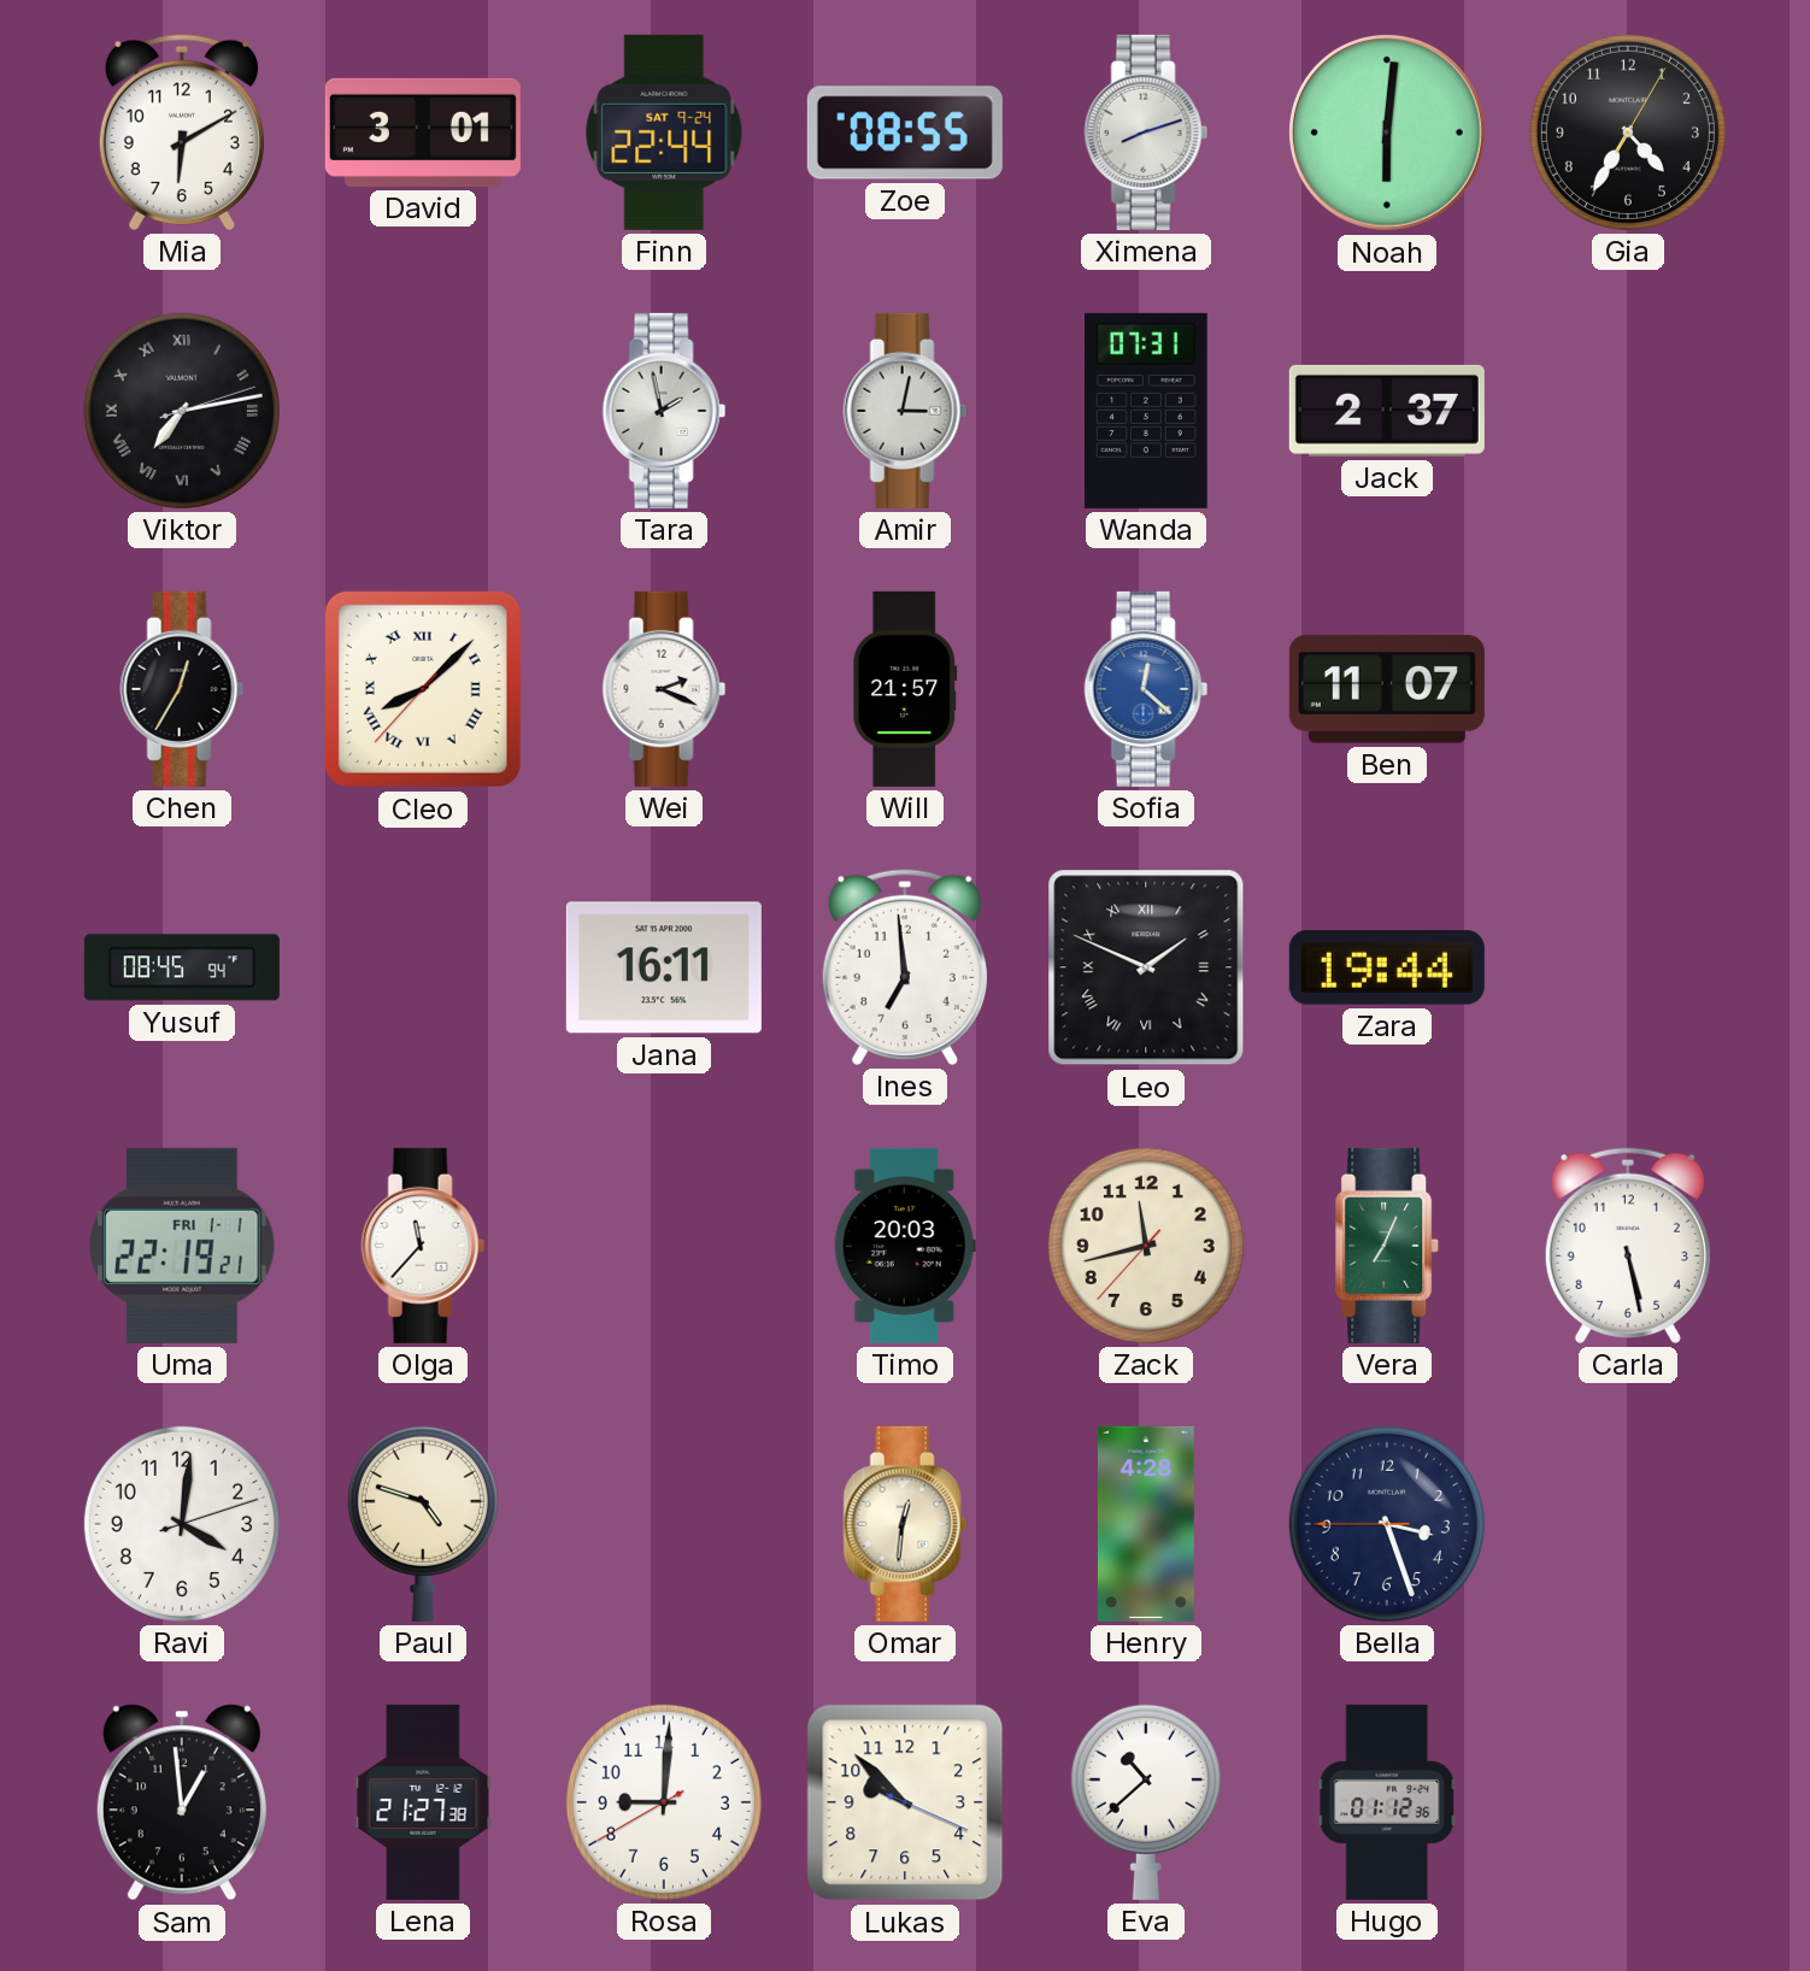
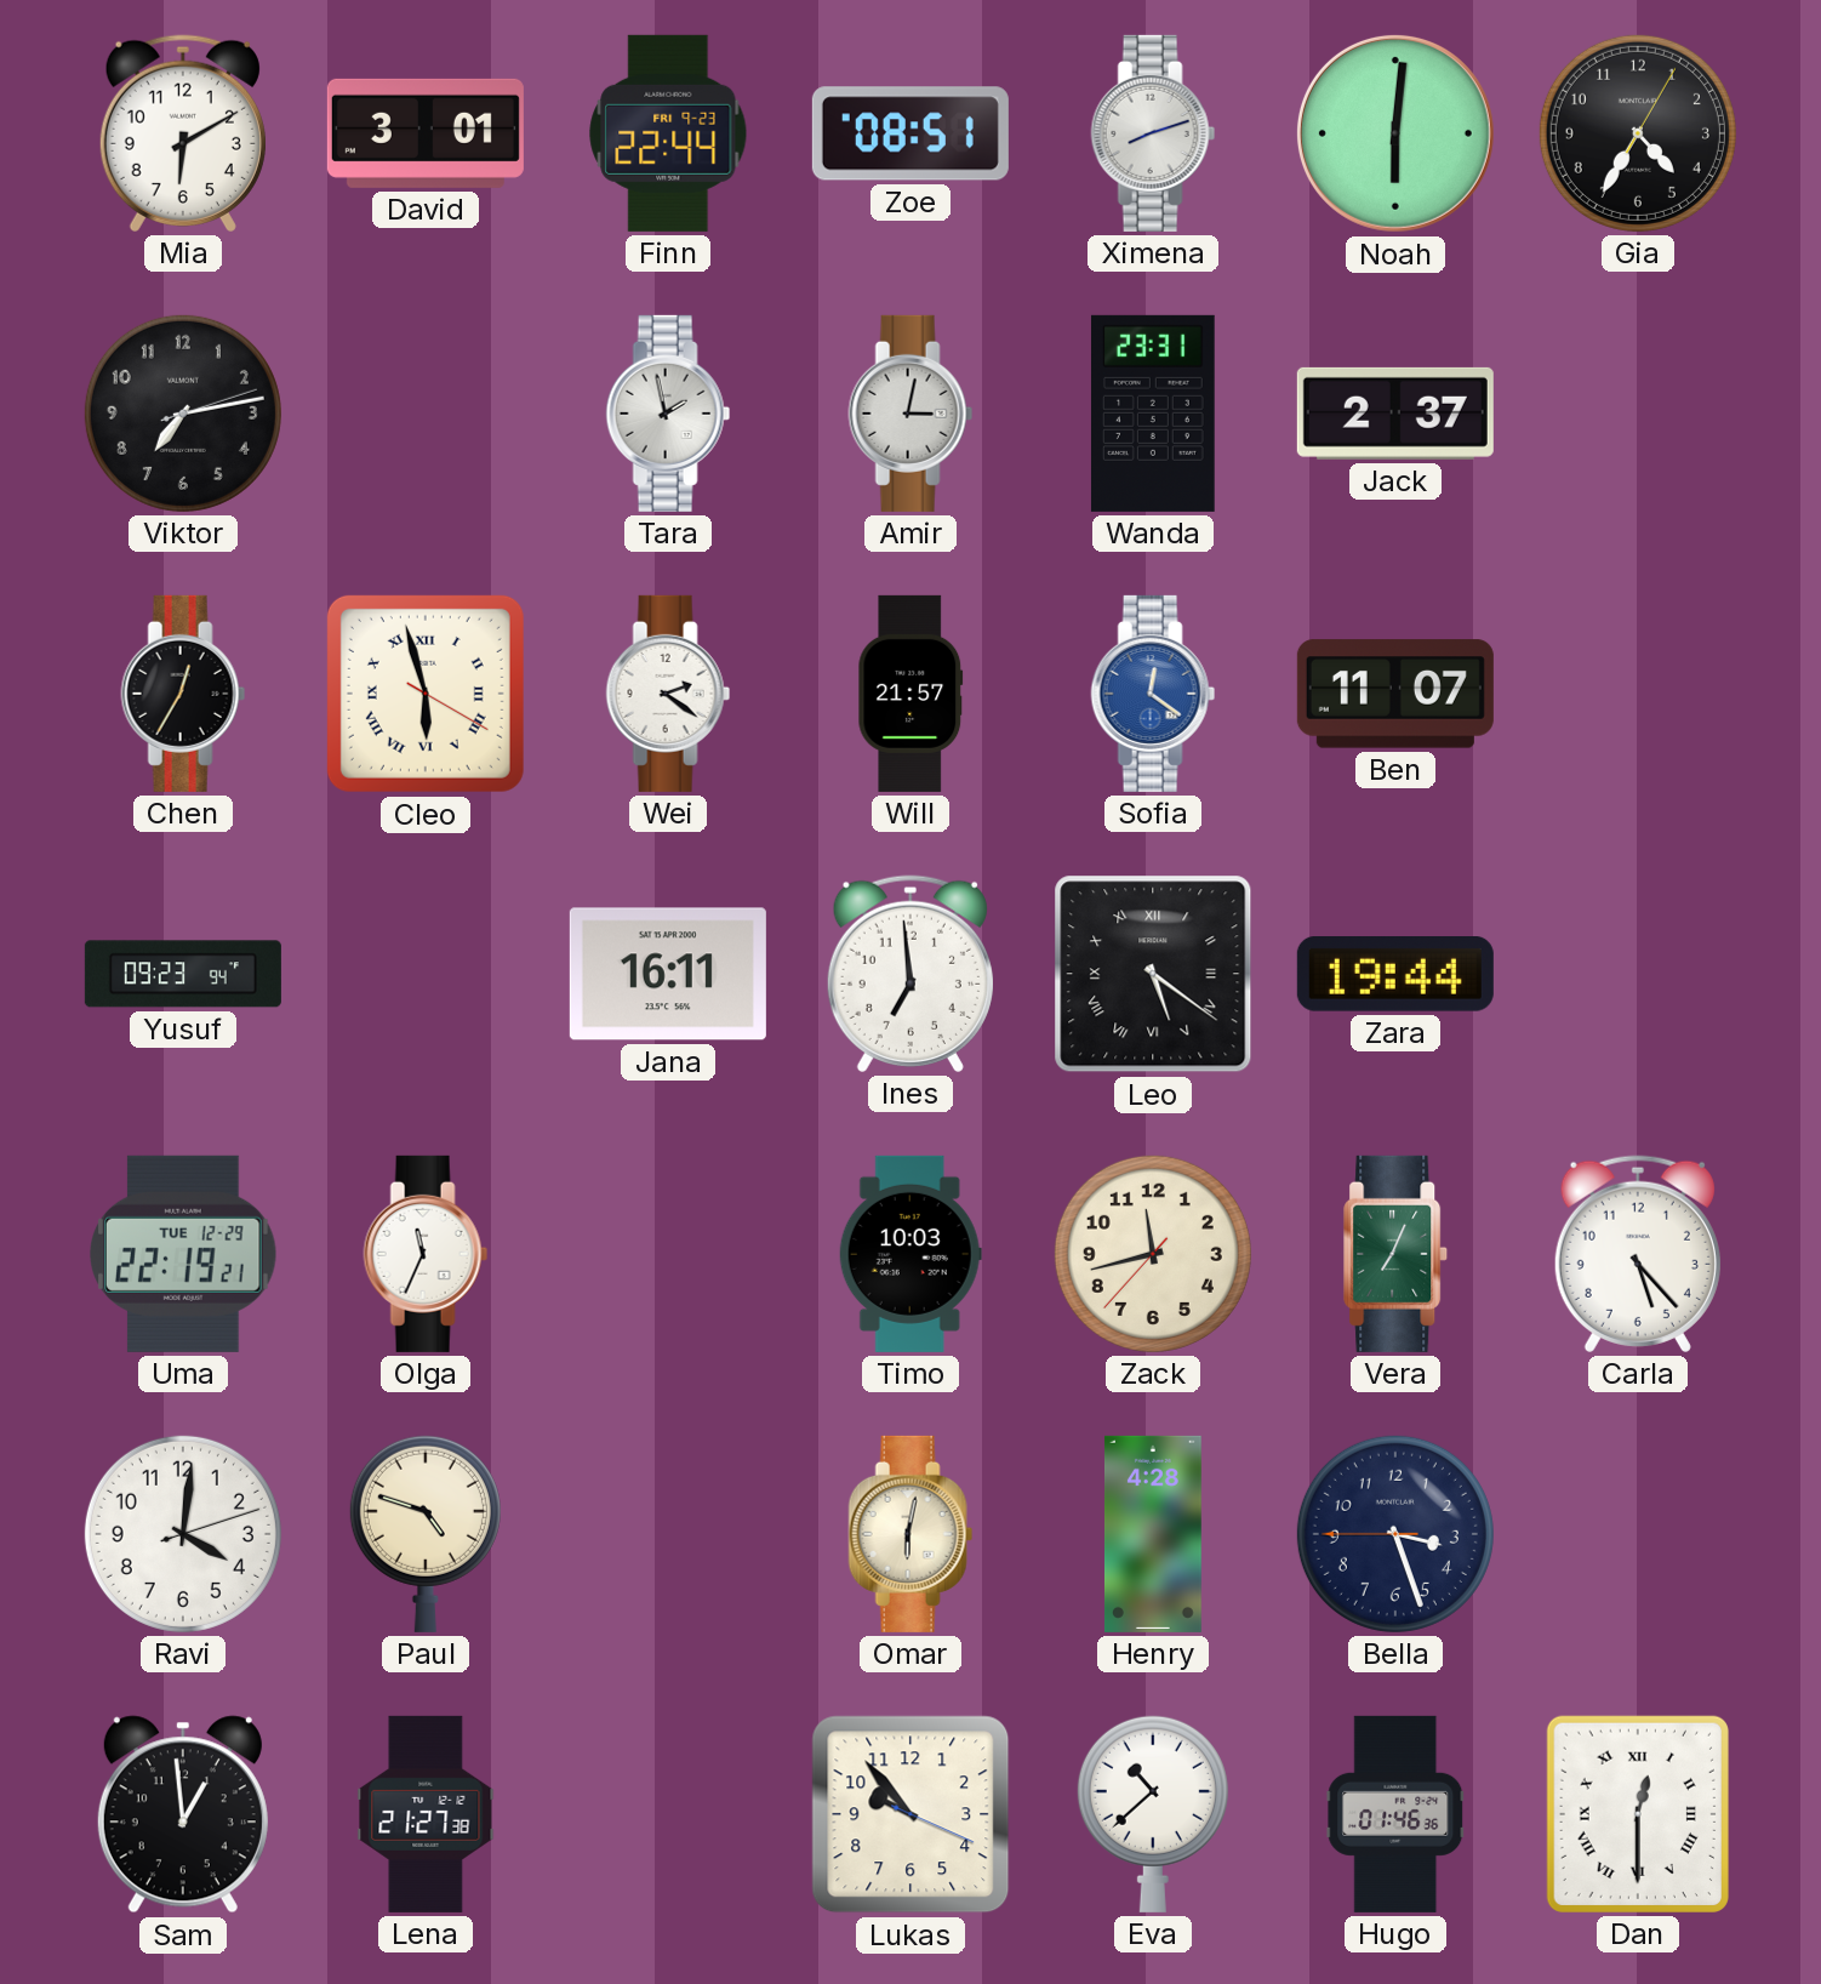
Finn date: SAT 9-24 -> FRI 9-23
Zoe: 08:55 -> 08:51
Viktor numerals: Roman -> Arabic
Wanda: 07:31 -> 23:31
Cleo: 8:07 -> 5:57
Wei: 2:19 -> 2:21
Sofia: 12:22 -> 12:21
Yusuf: 08:45 -> 09:23
Leo: 1:49 -> 5:21
Uma date: FRI 1-1 -> TUE 12-29
Olga: 11:37 -> 11:34
Timo: 20:03 -> 10:03
Carla: 5:28 -> 5:23
Omar: 12:31 -> 6:02
Rosa: 9:00 -> none
Lukas: 9:52 -> 9:53
Hugo: 01:12 -> 01:46
Dan: none -> 12:30
